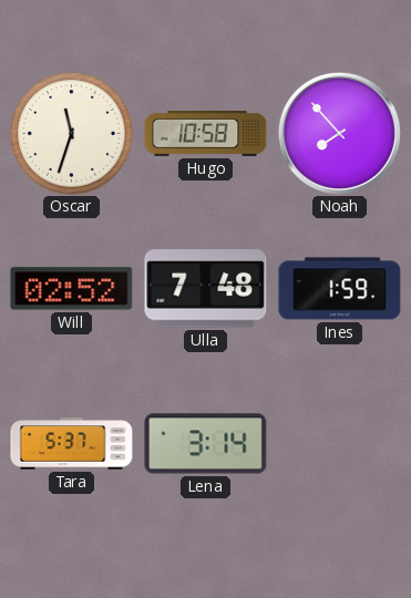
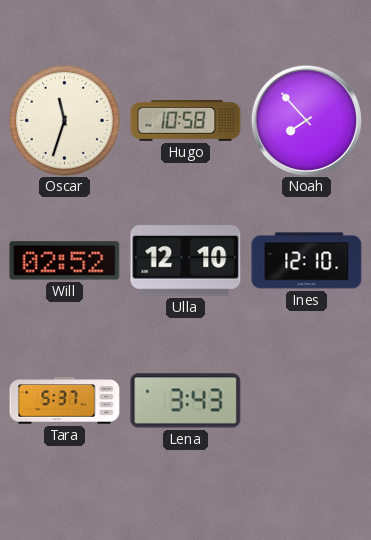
Ulla: 7:48 -> 12:10
Ines: 1:59 -> 12:10
Lena: 3:14 -> 3:43
